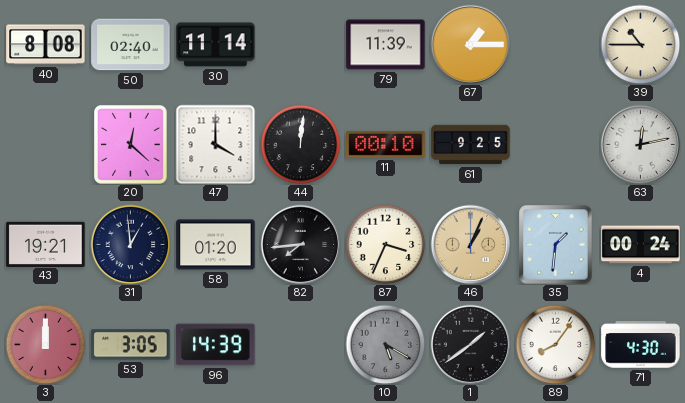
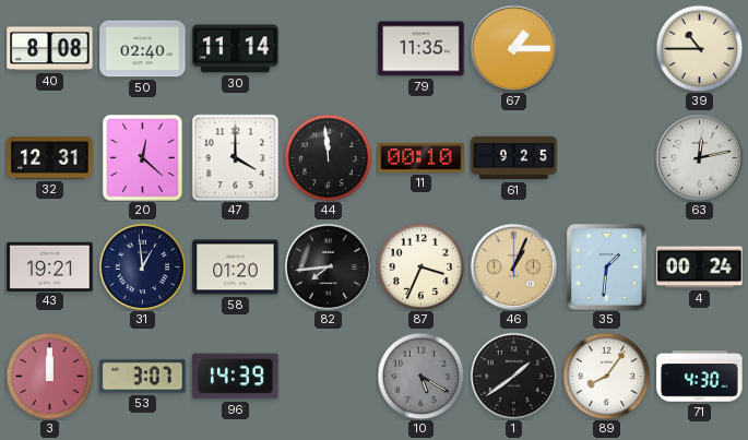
79: 11:39 -> 11:35
32: none -> 12:31
44: 12:01 -> 11:59
53: 3:05 -> 3:07
